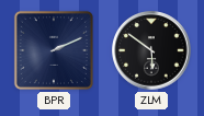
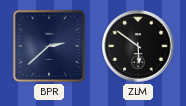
BPR: 2:11 -> 2:38
